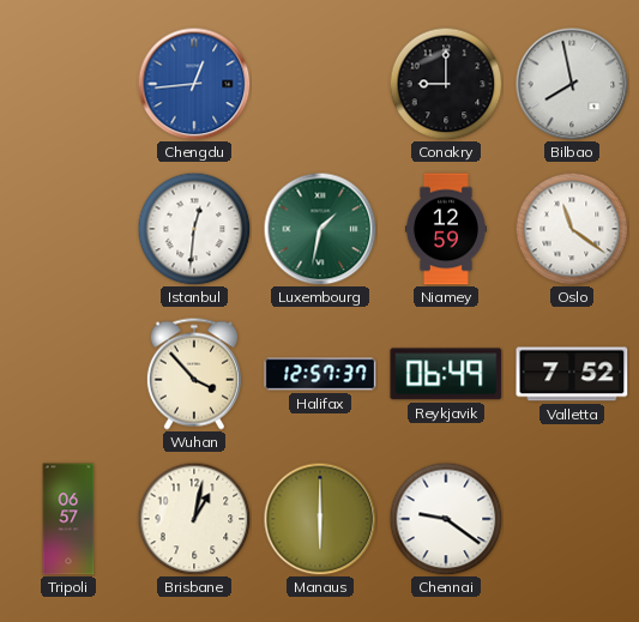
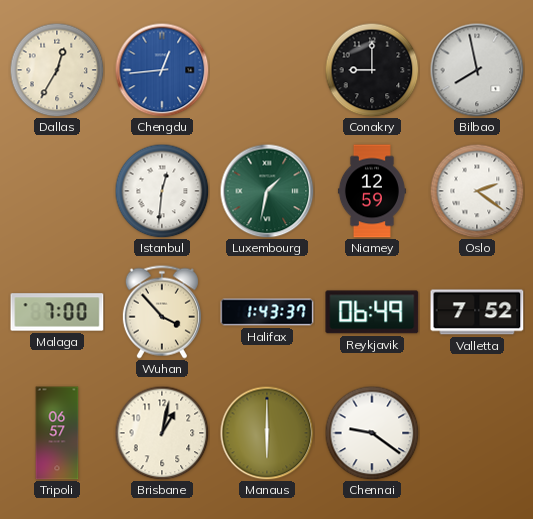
Dallas: none -> 12:35
Oslo: 11:21 -> 2:21
Malaga: none -> 7:00
Halifax: 12:57 -> 1:43
